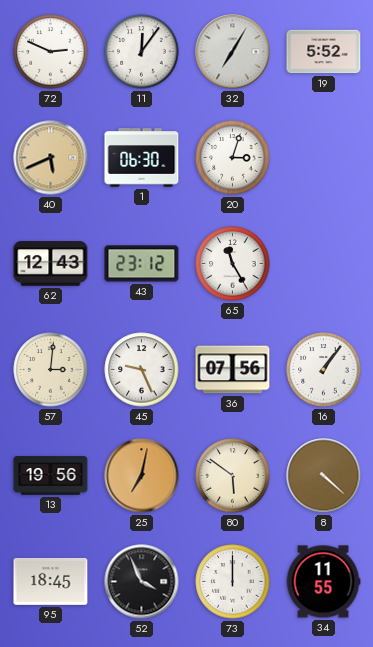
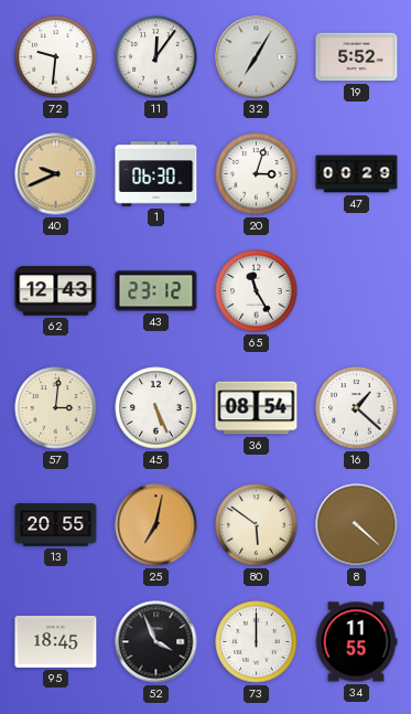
72: 2:49 -> 9:31
40: 5:41 -> 9:41
47: none -> 00:29
45: 9:26 -> 5:26
36: 07:56 -> 08:54
16: 1:06 -> 1:22
13: 19:56 -> 20:55
